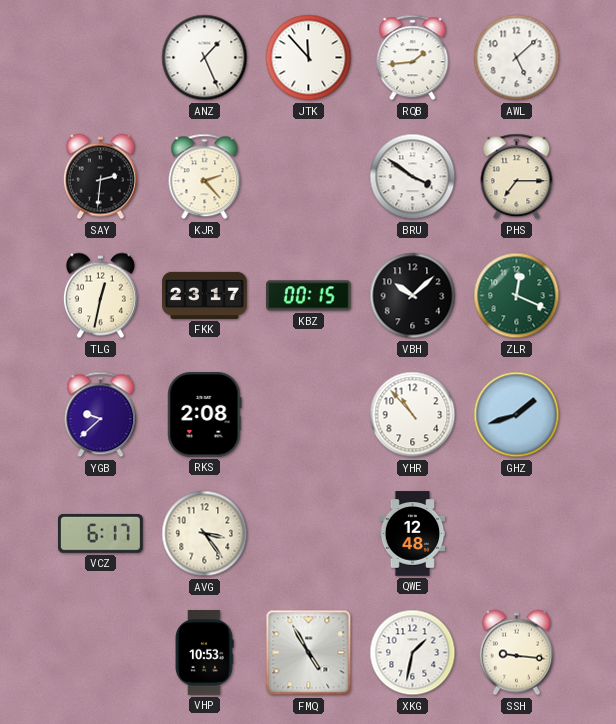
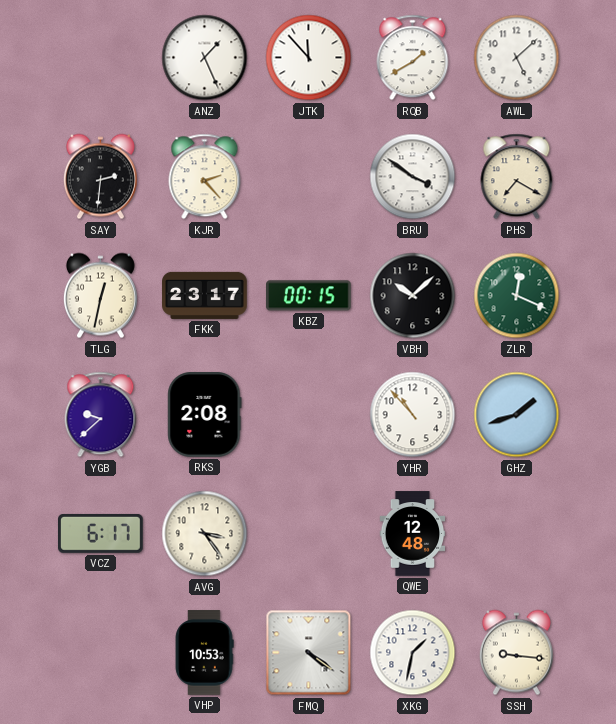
RQB: 1:44 -> 1:40
PHS: 7:15 -> 7:20
FMQ: 4:55 -> 4:21
